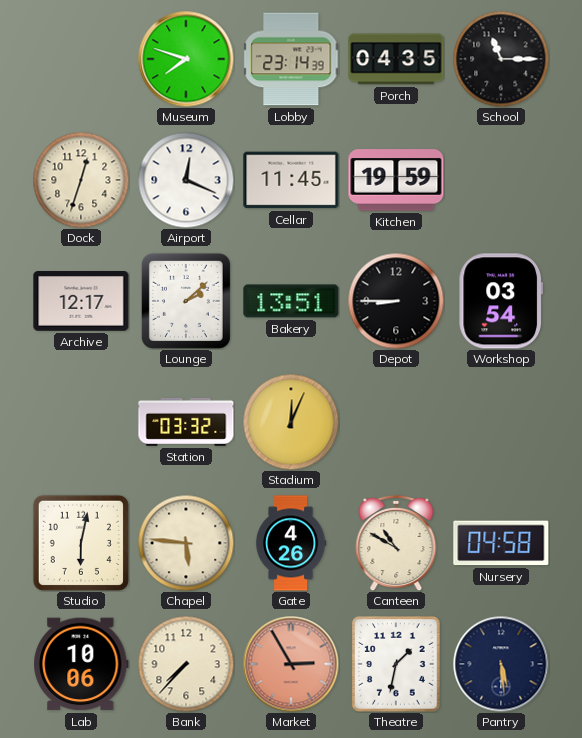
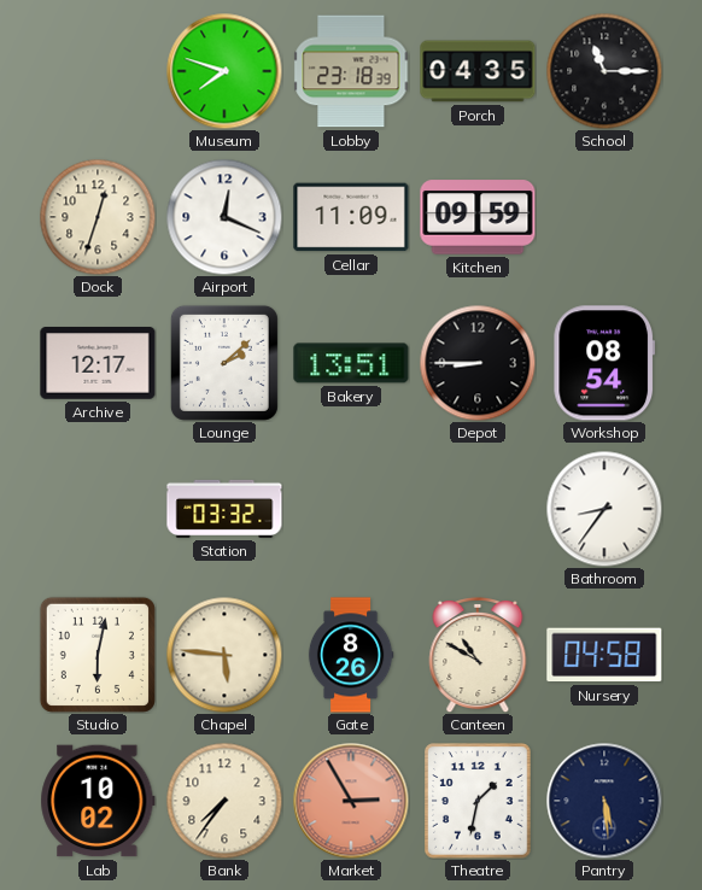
Lobby: 23:14 -> 23:18
Cellar: 11:45 -> 11:09
Kitchen: 19:59 -> 09:59
Workshop: 03:54 -> 08:54
Stadium: 12:04 -> none
Bathroom: none -> 8:36
Gate: 4:26 -> 8:26
Lab: 10:06 -> 10:02
Bank: 7:37 -> 7:36
